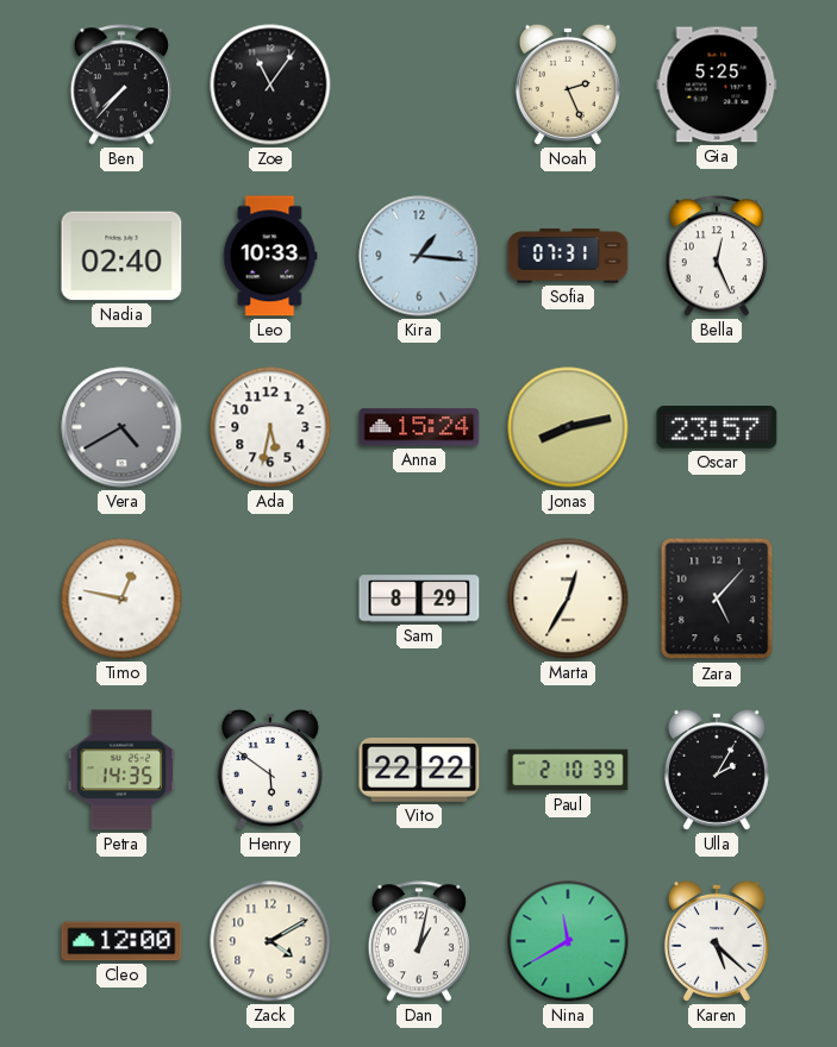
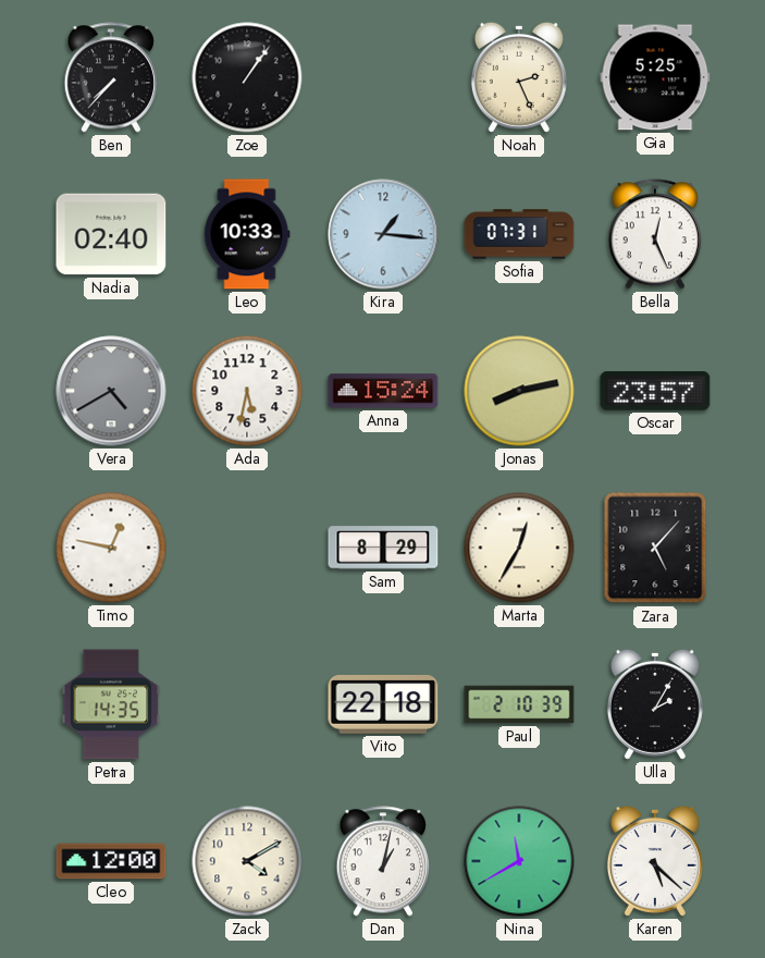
Zoe: 11:06 -> 1:06
Henry: 5:51 -> none
Vito: 22:22 -> 22:18
